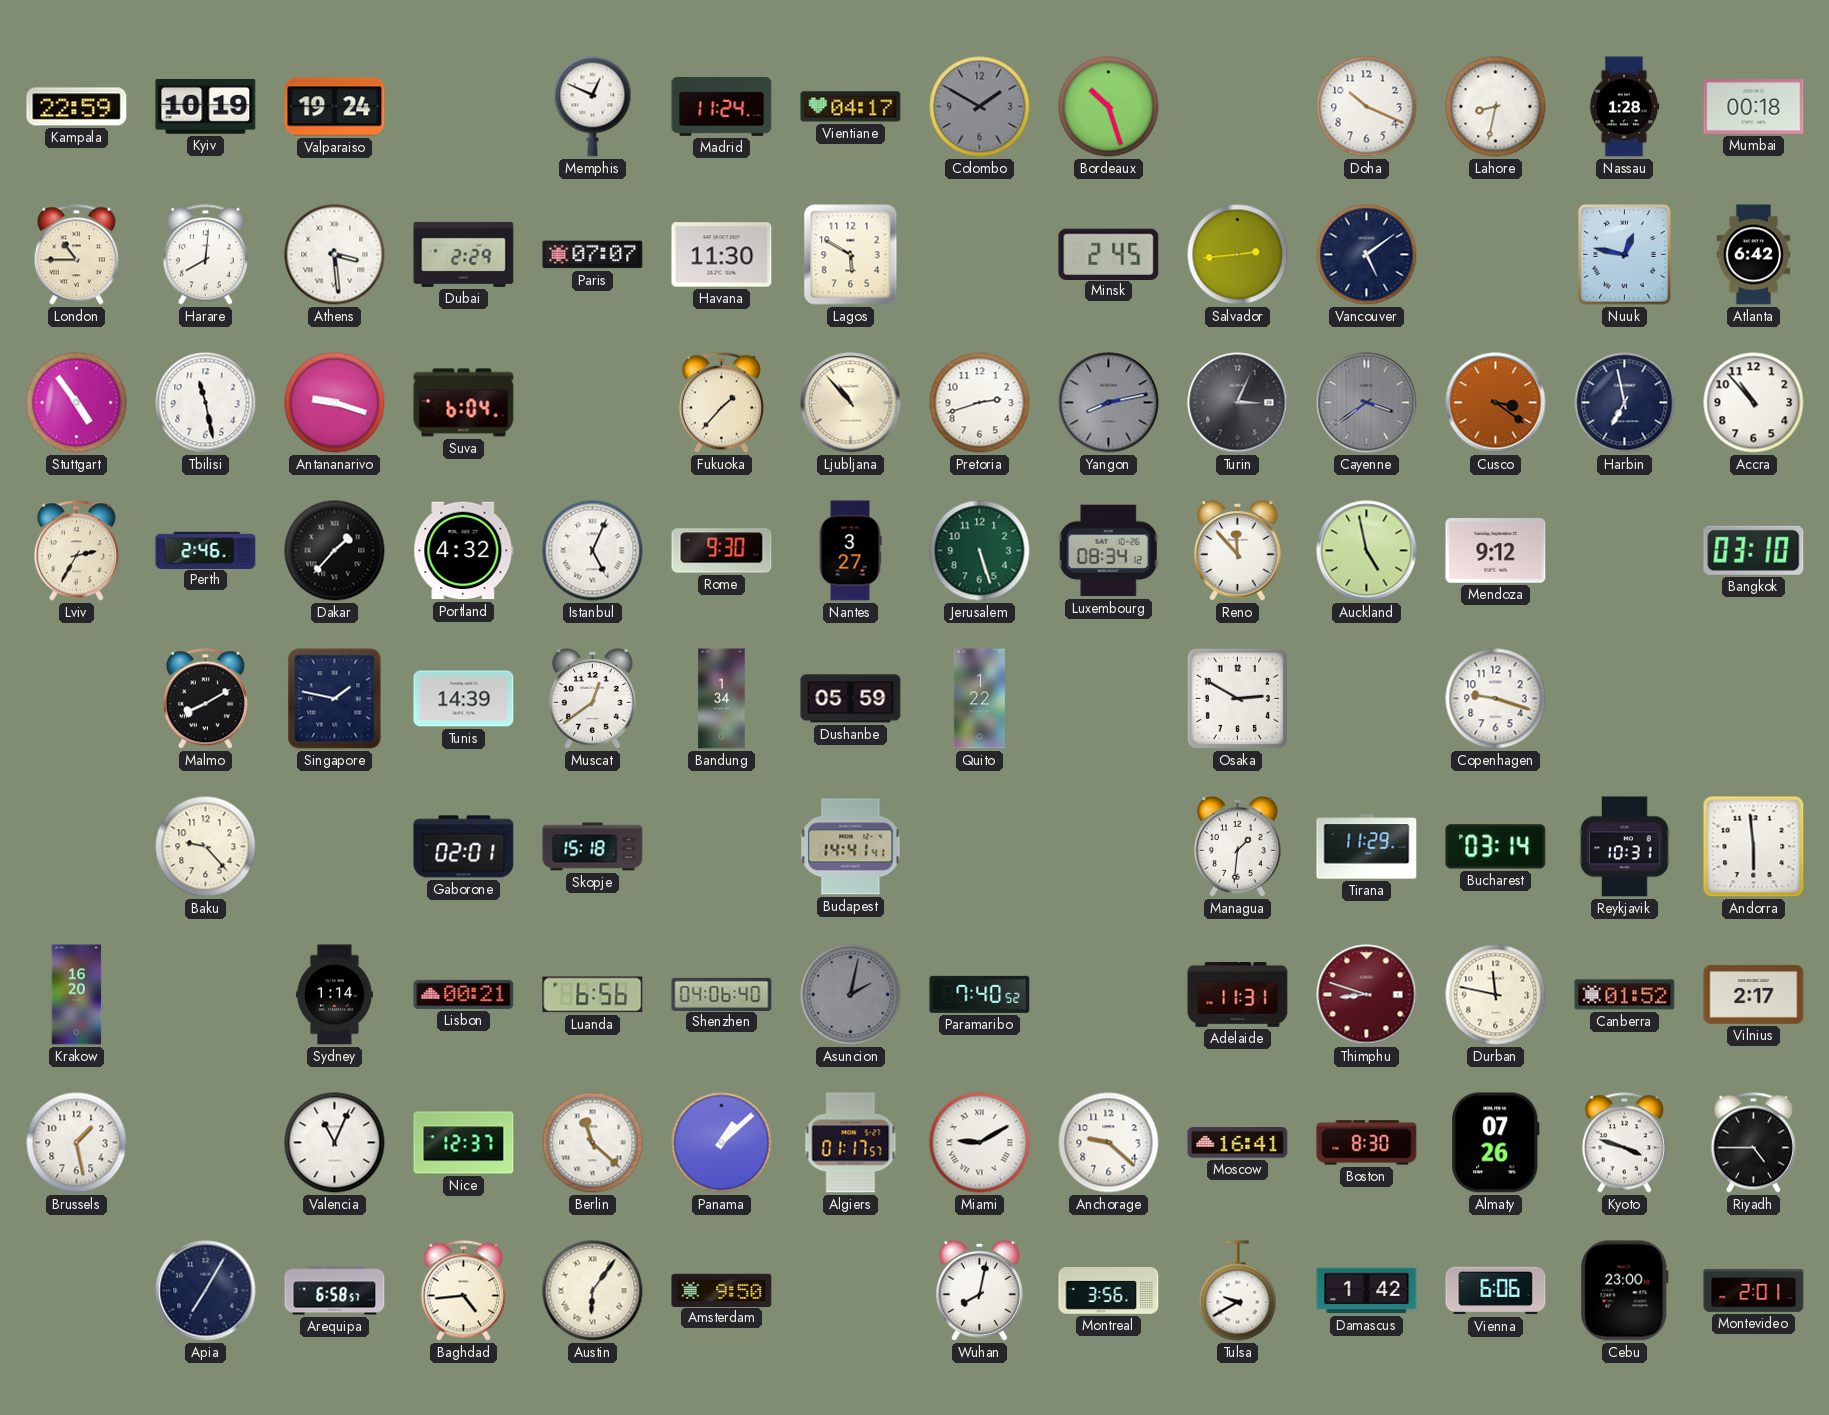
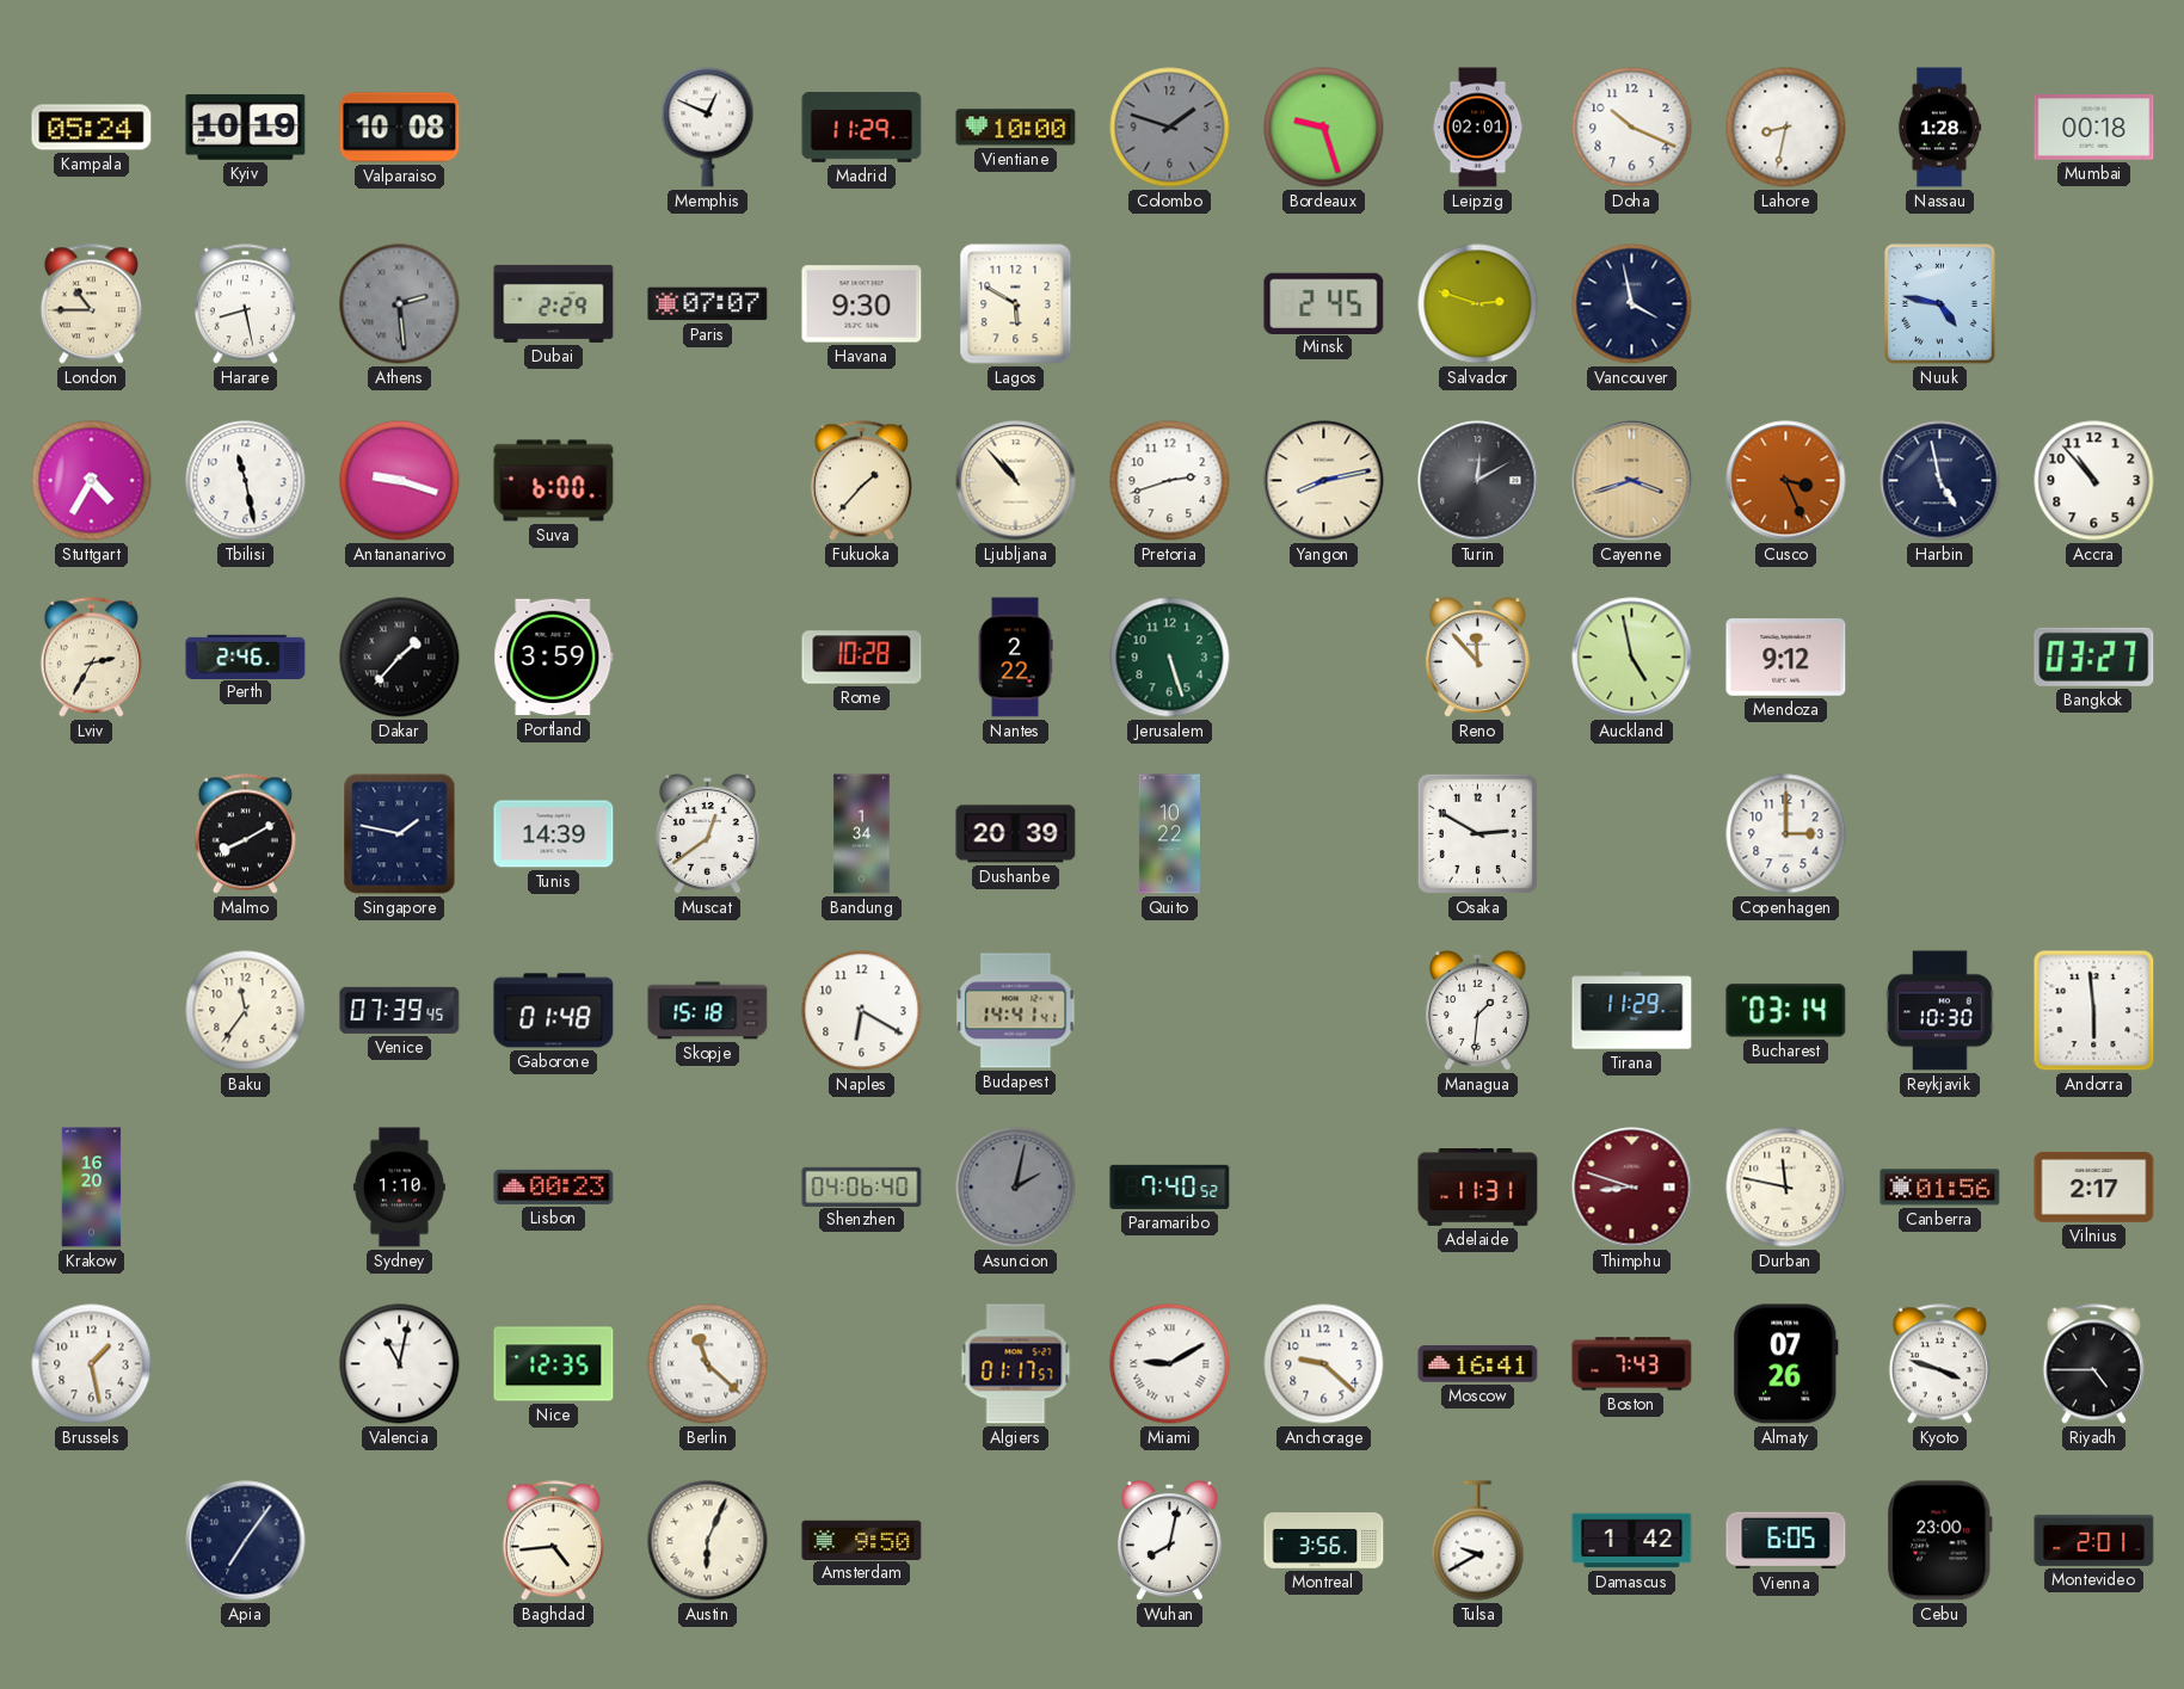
Kampala: 22:59 -> 05:24
Valparaiso: 19:24 -> 10:08
Madrid: 11:24 -> 11:29
Vientiane: 04:17 -> 10:00
Colombo: 1:50 -> 1:48
Bordeaux: 10:27 -> 9:27
Leipzig: none -> 02:01
Harare: 8:01 -> 8:28
Athens: 3:29 -> 2:29
Athens dial: white -> grey
Havana: 11:30 -> 9:30
Salvador: 2:44 -> 2:48
Vancouver: 5:09 -> 3:58
Nuuk: 12:47 -> 4:47
Atlanta: 6:42 -> none
Stuttgart: 4:54 -> 4:35
Suva: 6:04 -> 6:00
Yangon dial: grey -> cream
Turin: 3:04 -> 12:10
Cayenne: 3:39 -> 3:42
Cayenne dial: grey -> champagne
Cusco: 3:21 -> 3:26
Harbin: 6:58 -> 4:58
Portland: 4:32 -> 3:59
Istanbul: 5:04 -> none
Rome: 9:30 -> 10:28
Nantes: 3:27 -> 2:22
Luxembourg: 08:34 -> none
Bangkok: 03:10 -> 03:27
Dushanbe: 05:59 -> 20:39
Quito: 1:22 -> 10:22
Copenhagen: 9:18 -> 3:00
Baku: 9:23 -> 11:36
Venice: none -> 07:39
Gaborone: 02:01 -> 01:48
Naples: none -> 6:20
Reykjavik: 10:31 -> 10:30
Sydney: 1:14 -> 1:10
Lisbon: 00:21 -> 00:23
Luanda: 6:56 -> none
Canberra: 01:52 -> 01:56
Valencia: 11:04 -> 11:02
Nice: 12:37 -> 12:35
Panama: 1:08 -> none
Boston: 8:30 -> 7:43
Apia: 7:05 -> 7:06
Arequipa: 6:58 -> none
Austin: 6:06 -> 6:04
Vienna: 6:06 -> 6:05
